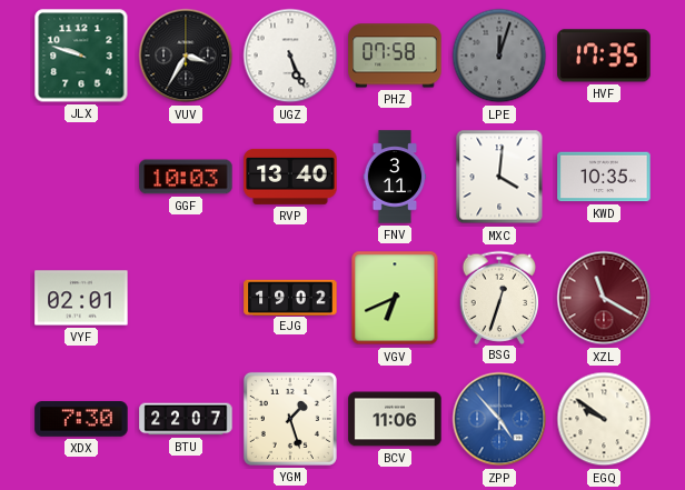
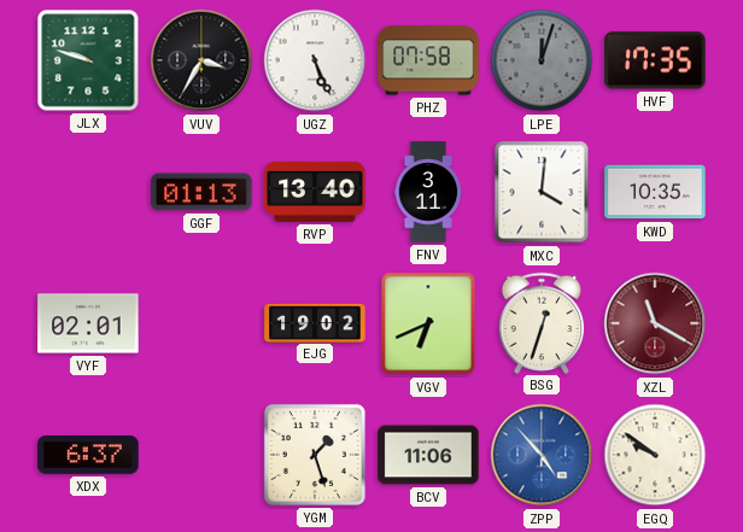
GGF: 10:03 -> 01:13
XDX: 7:30 -> 6:37
BTU: 22:07 -> none
